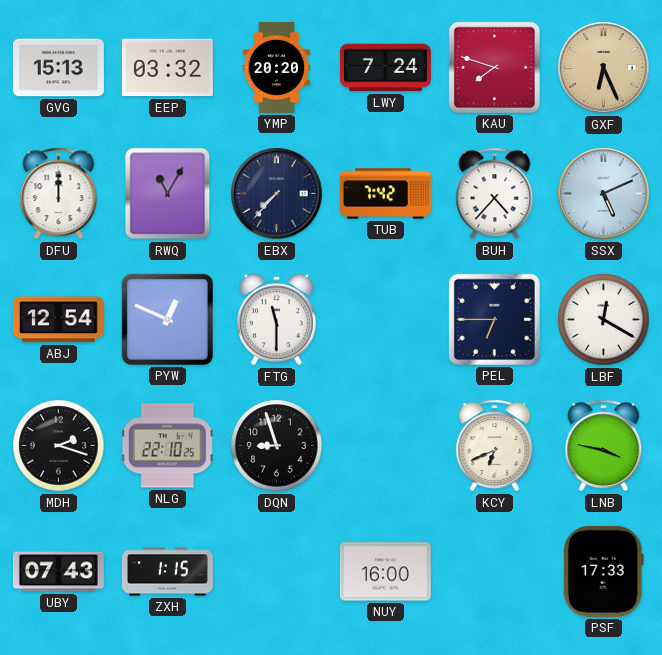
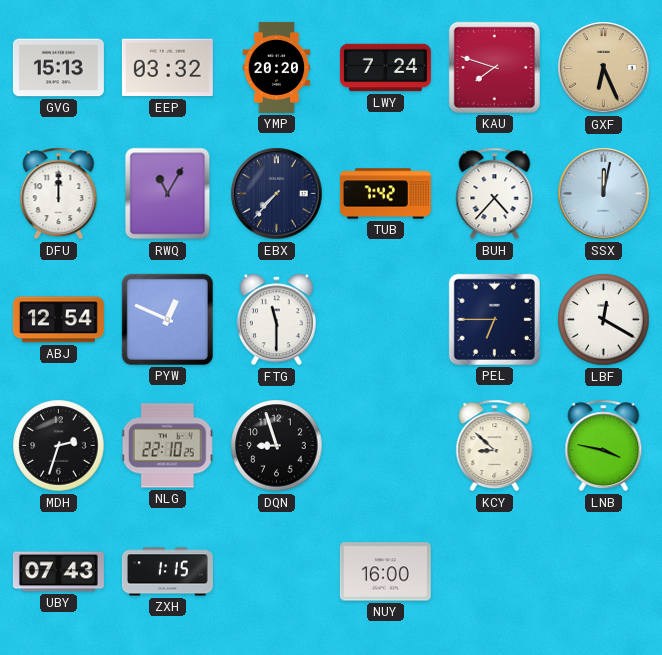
SSX: 5:11 -> 12:02
MDH: 2:18 -> 2:33
KCY: 6:41 -> 8:52
PSF: 17:33 -> none
